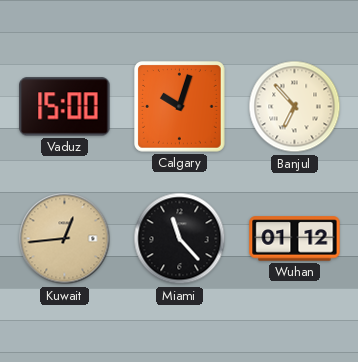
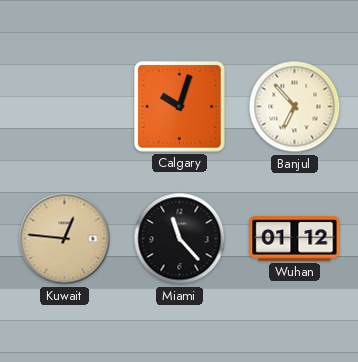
Vaduz: 15:00 -> none
Kuwait: 12:44 -> 12:46
